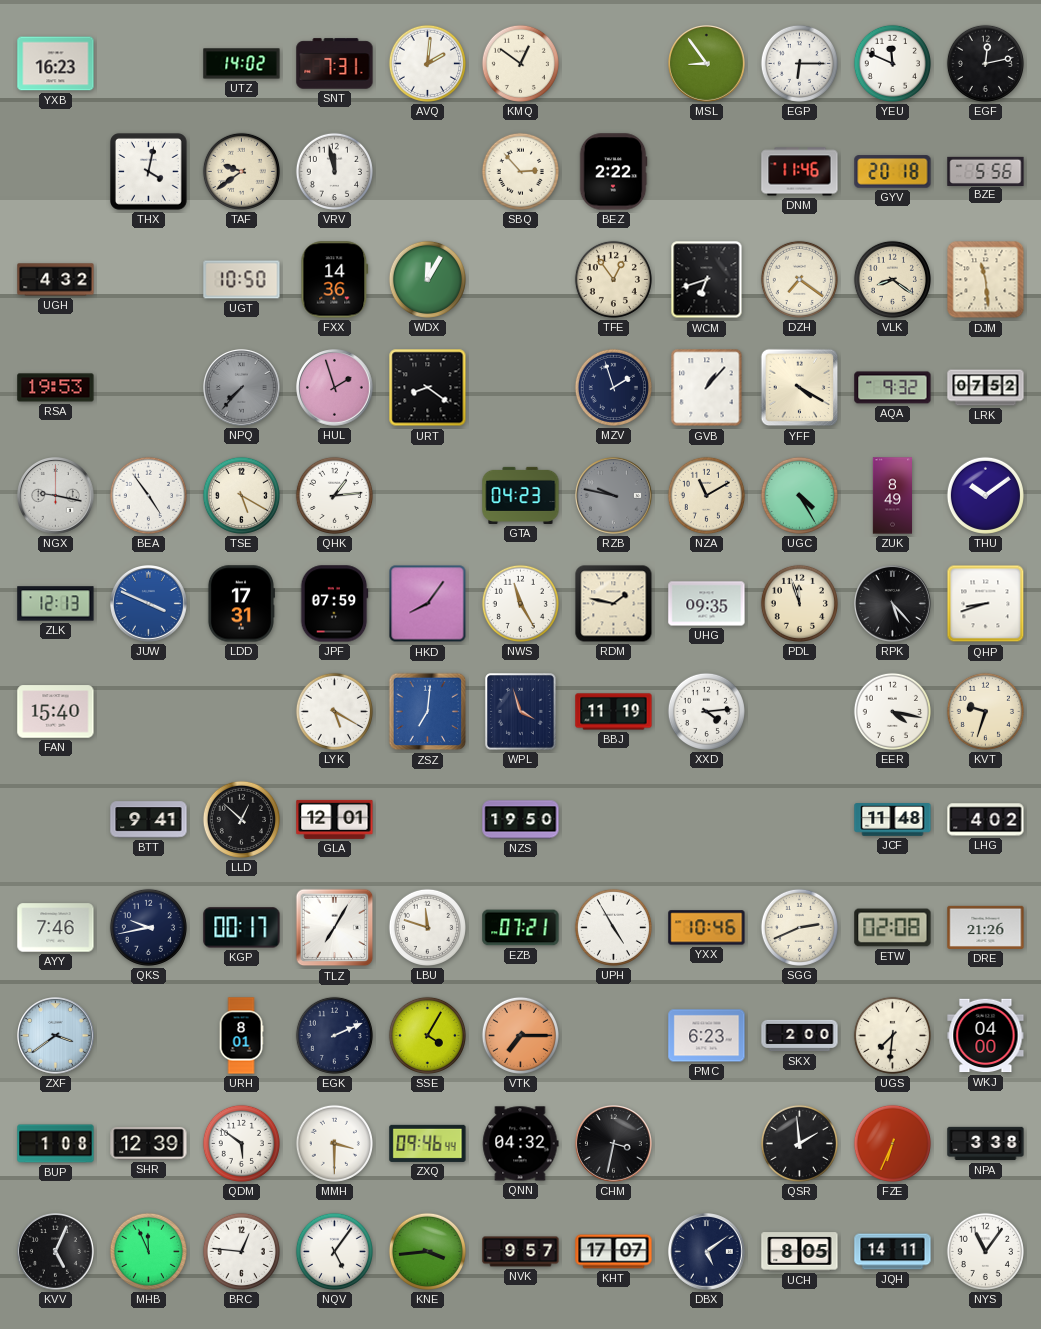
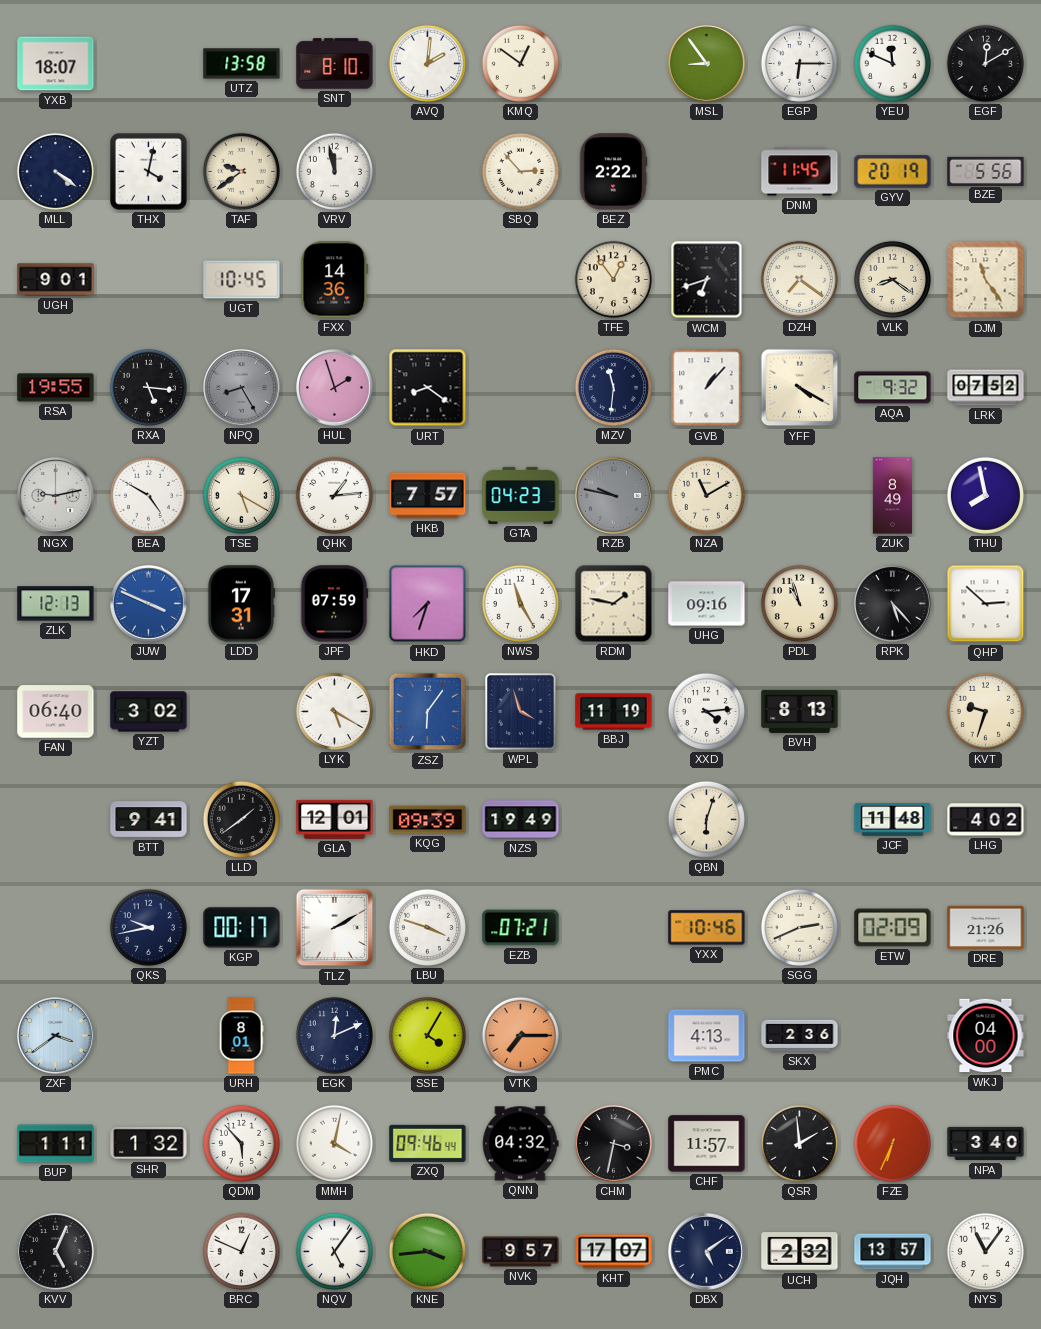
YXB: 16:23 -> 18:07
UTZ: 14:02 -> 13:58
SNT: 7:31 -> 8:10
EGF: 12:13 -> 12:10
MLL: none -> 4:21
DNM: 11:46 -> 11:45
GYV: 20:18 -> 20:19
UGH: 4:32 -> 9:01
UGT: 10:50 -> 10:45
WDX: 12:05 -> none
DJM: 11:29 -> 11:24
RSA: 19:53 -> 19:55
RXA: none -> 5:16
NPQ: 7:37 -> 8:25
MZV: 1:57 -> 11:31
NGX: 9:17 -> 9:13
BEA: 4:54 -> 4:50
HKB: none -> 7:57
UGC: 4:25 -> none
THU: 10:09 -> 7:58
HKD: 8:06 -> 7:33
UHG: 09:35 -> 09:16
PDL: 11:57 -> 10:57
QHP: 8:42 -> 2:52
FAN: 15:40 -> 06:40
YZT: none -> 3:02
ZSZ: 7:01 -> 6:06
BVH: none -> 8:13
EER: 4:17 -> none
LLD: 12:52 -> 1:39
KQG: none -> 09:39
NZS: 19:50 -> 19:49
QBN: none -> 6:03
AYY: 7:46 -> none
TLZ: 7:05 -> 2:10
LBU: 11:48 -> 3:48
UPH: 4:55 -> none
ETW: 02:08 -> 02:09
EGK: 2:11 -> 12:11
PMC: 6:23 -> 4:13
SKX: 2:00 -> 2:36
UGS: 7:31 -> none
BUP: 1:08 -> 1:11
SHR: 12:39 -> 1:32
QDM: 5:51 -> 5:53
MMH: 3:30 -> 4:02
CHF: none -> 11:57
NPA: 3:38 -> 3:40
MHB: 11:56 -> none
BRC: 12:46 -> 12:49
UCH: 8:05 -> 2:32
JQH: 14:11 -> 13:57
